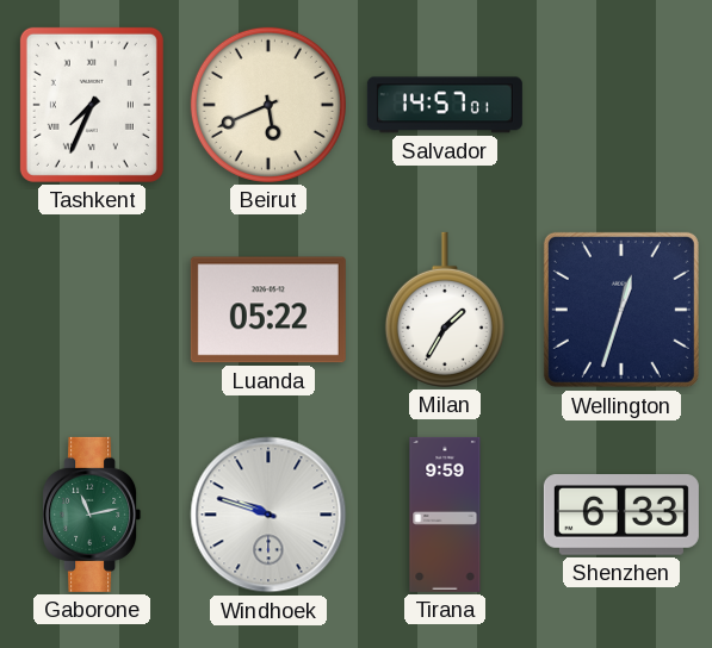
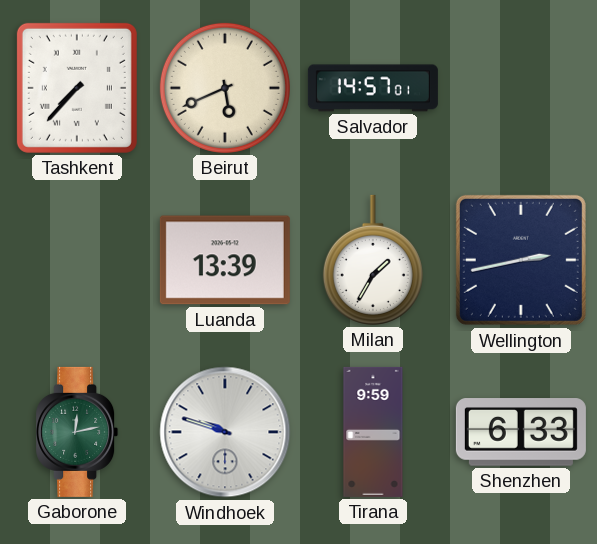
Tashkent: 7:34 -> 7:37
Luanda: 05:22 -> 13:39
Wellington: 12:33 -> 2:43
Gaborone: 11:13 -> 12:13
